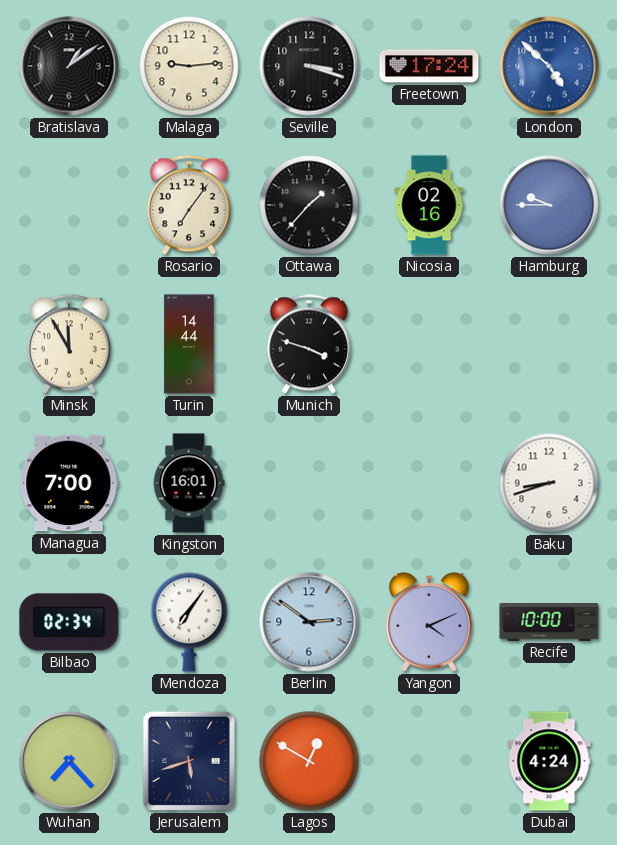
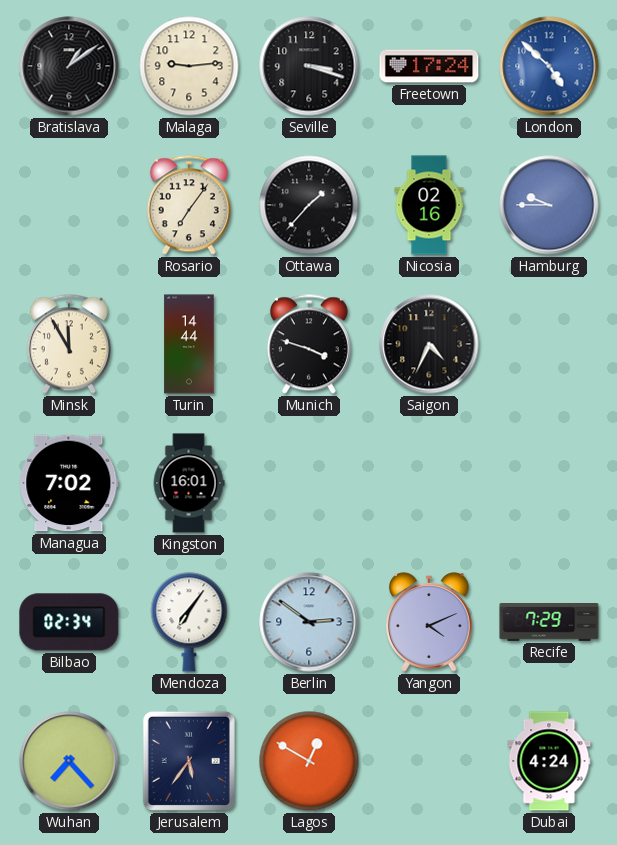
Saigon: none -> 4:34
Managua: 7:00 -> 7:02
Baku: 8:42 -> none
Recife: 10:00 -> 7:29
Jerusalem: 5:42 -> 5:36
